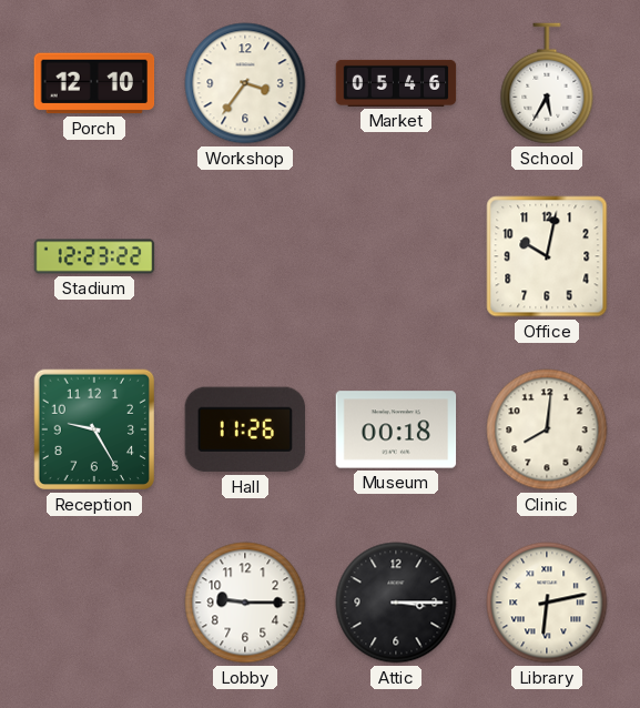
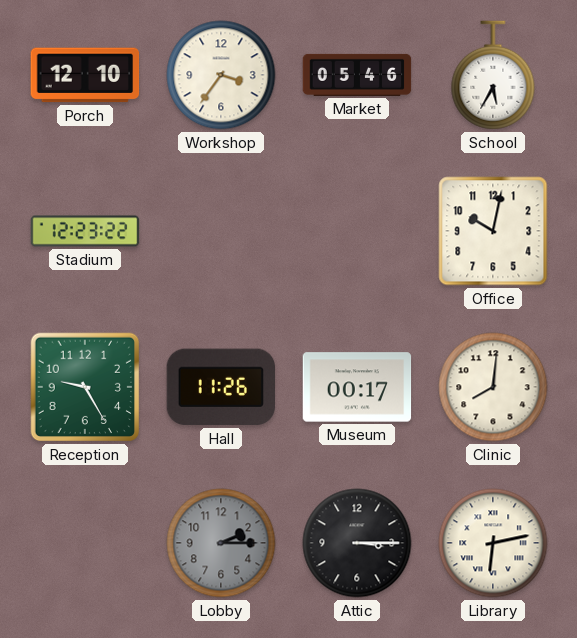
Museum: 00:18 -> 00:17
Lobby: 9:15 -> 2:15
Lobby dial: white -> grey
